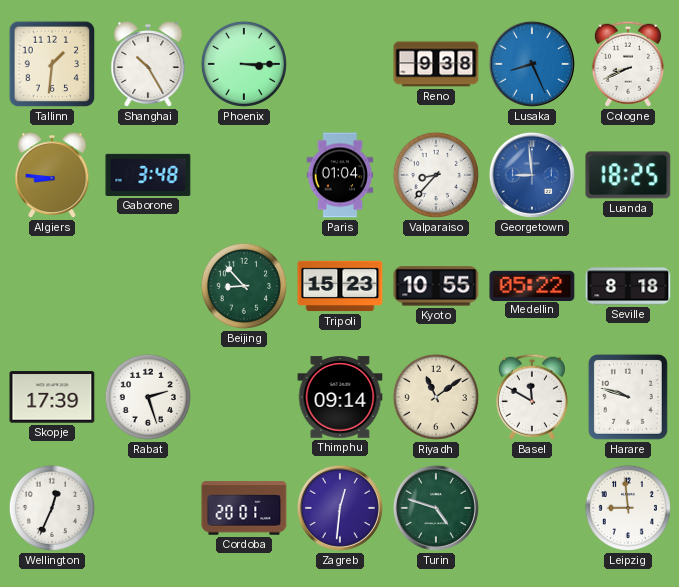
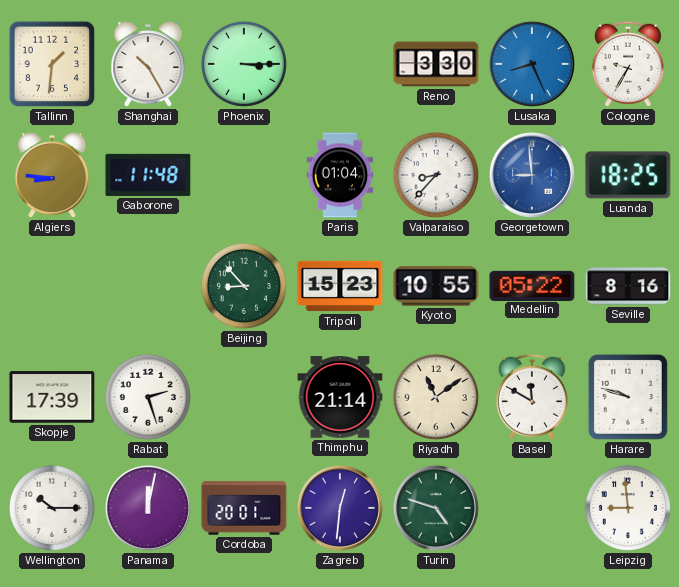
Reno: 9:38 -> 3:30
Cologne: 8:41 -> 9:35
Gaborone: 3:48 -> 11:48
Seville: 8:18 -> 8:16
Thimphu: 09:14 -> 21:14
Wellington: 12:34 -> 10:15
Panama: none -> 12:02
